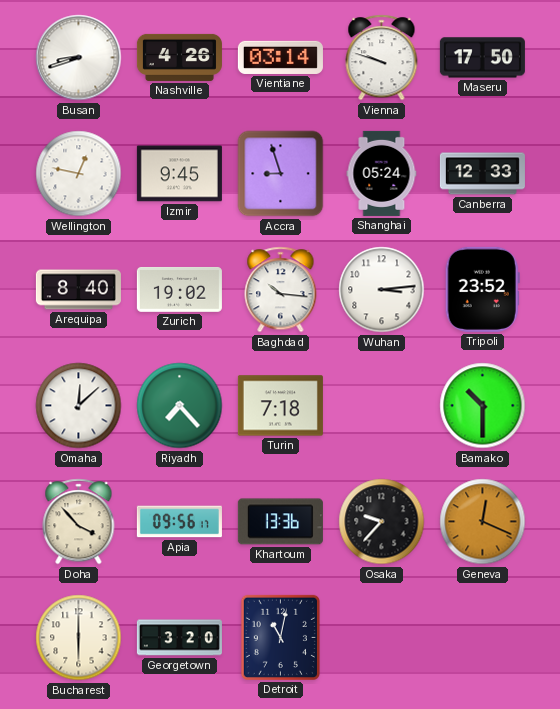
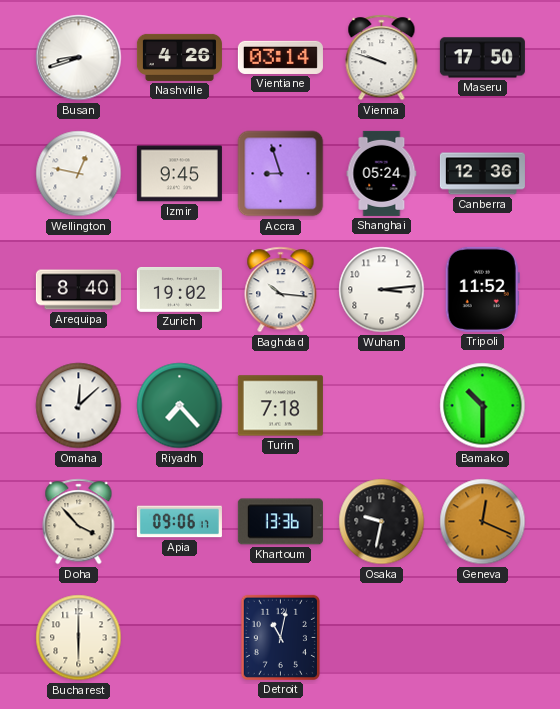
Canberra: 12:33 -> 12:36
Tripoli: 23:52 -> 11:52
Apia: 09:56 -> 09:06
Osaka: 9:37 -> 9:32
Georgetown: 3:20 -> none
